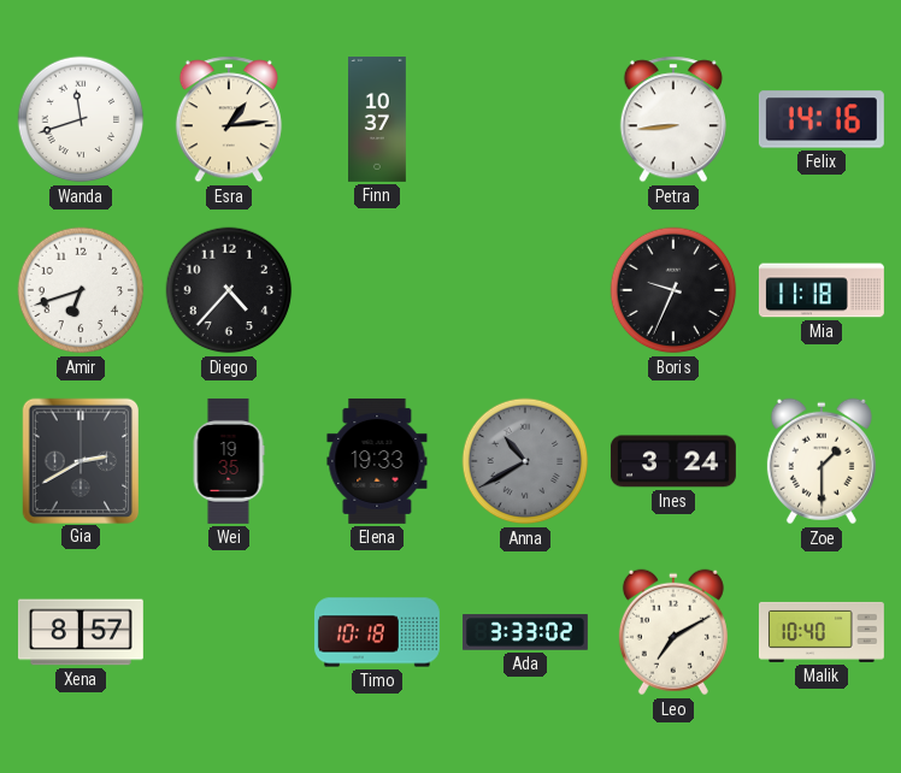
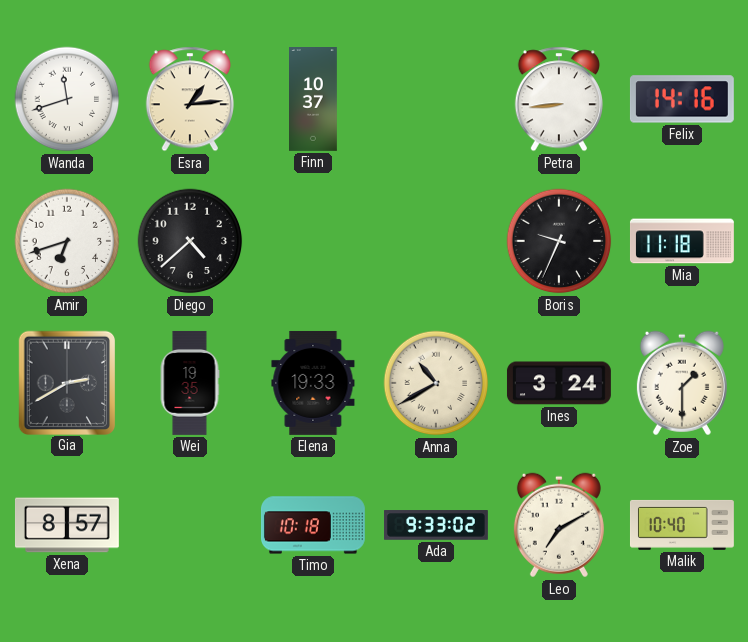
Diego: 4:37 -> 4:38
Anna dial: grey -> cream
Ada: 3:33 -> 9:33
